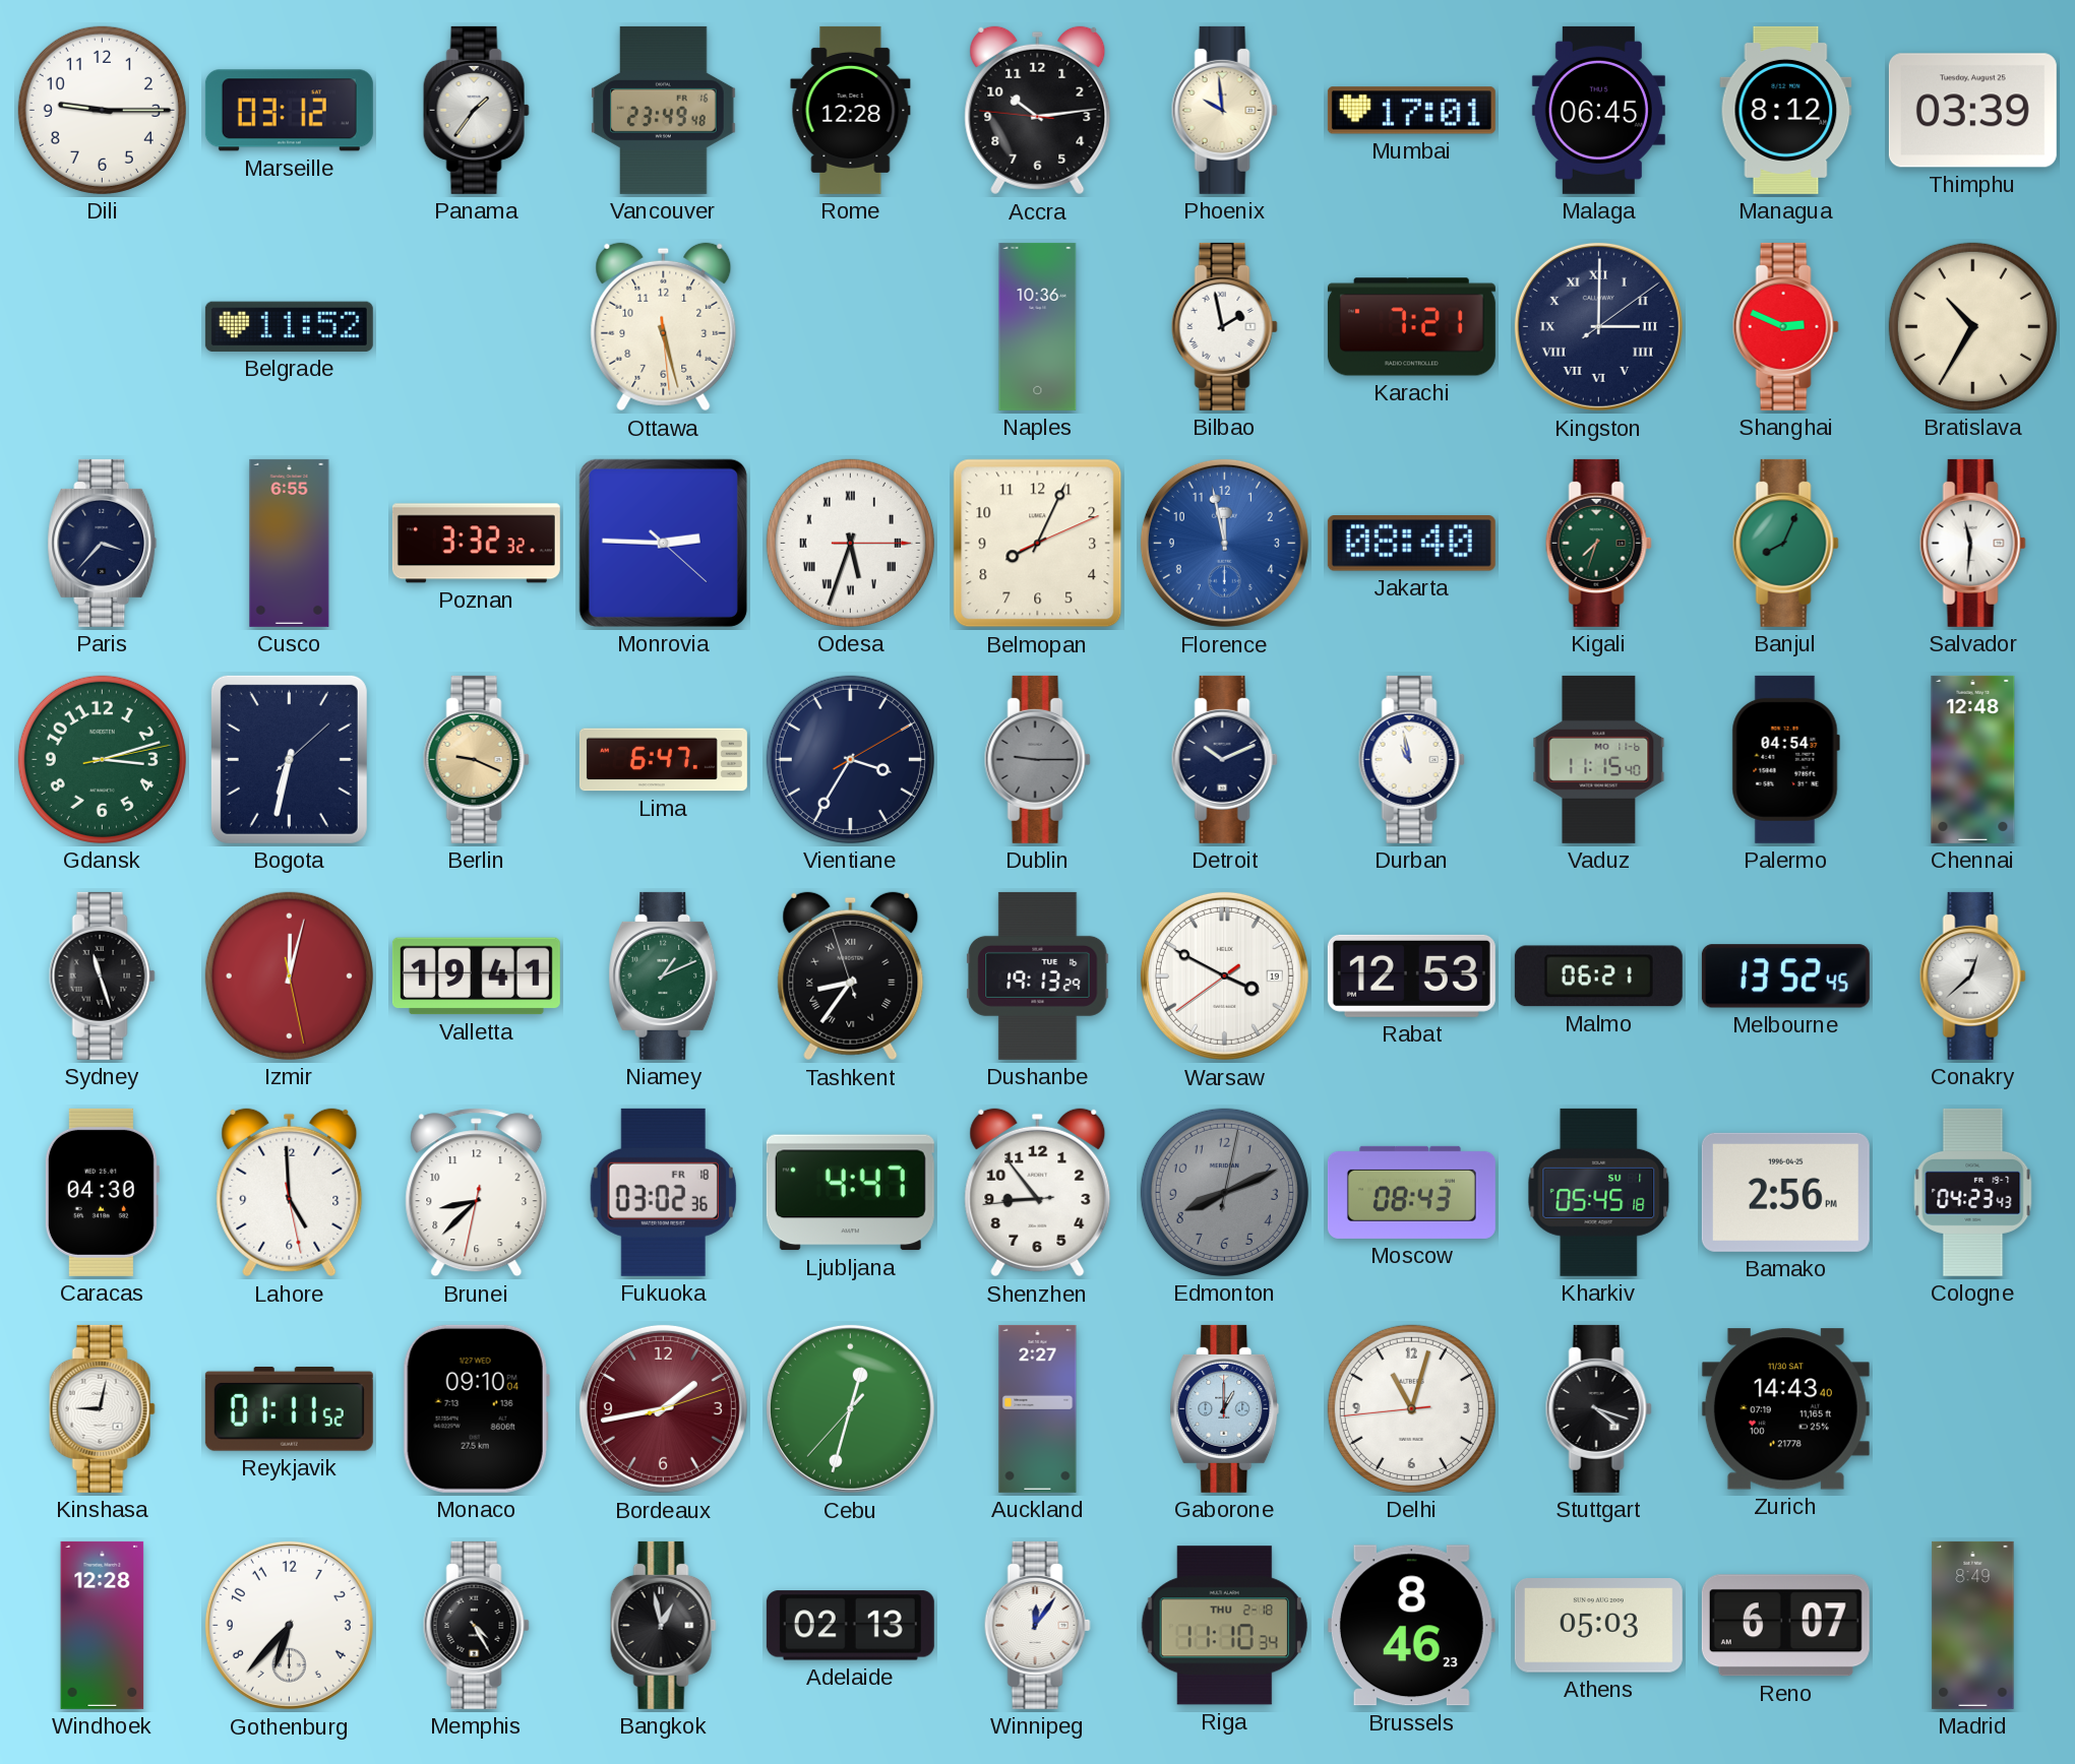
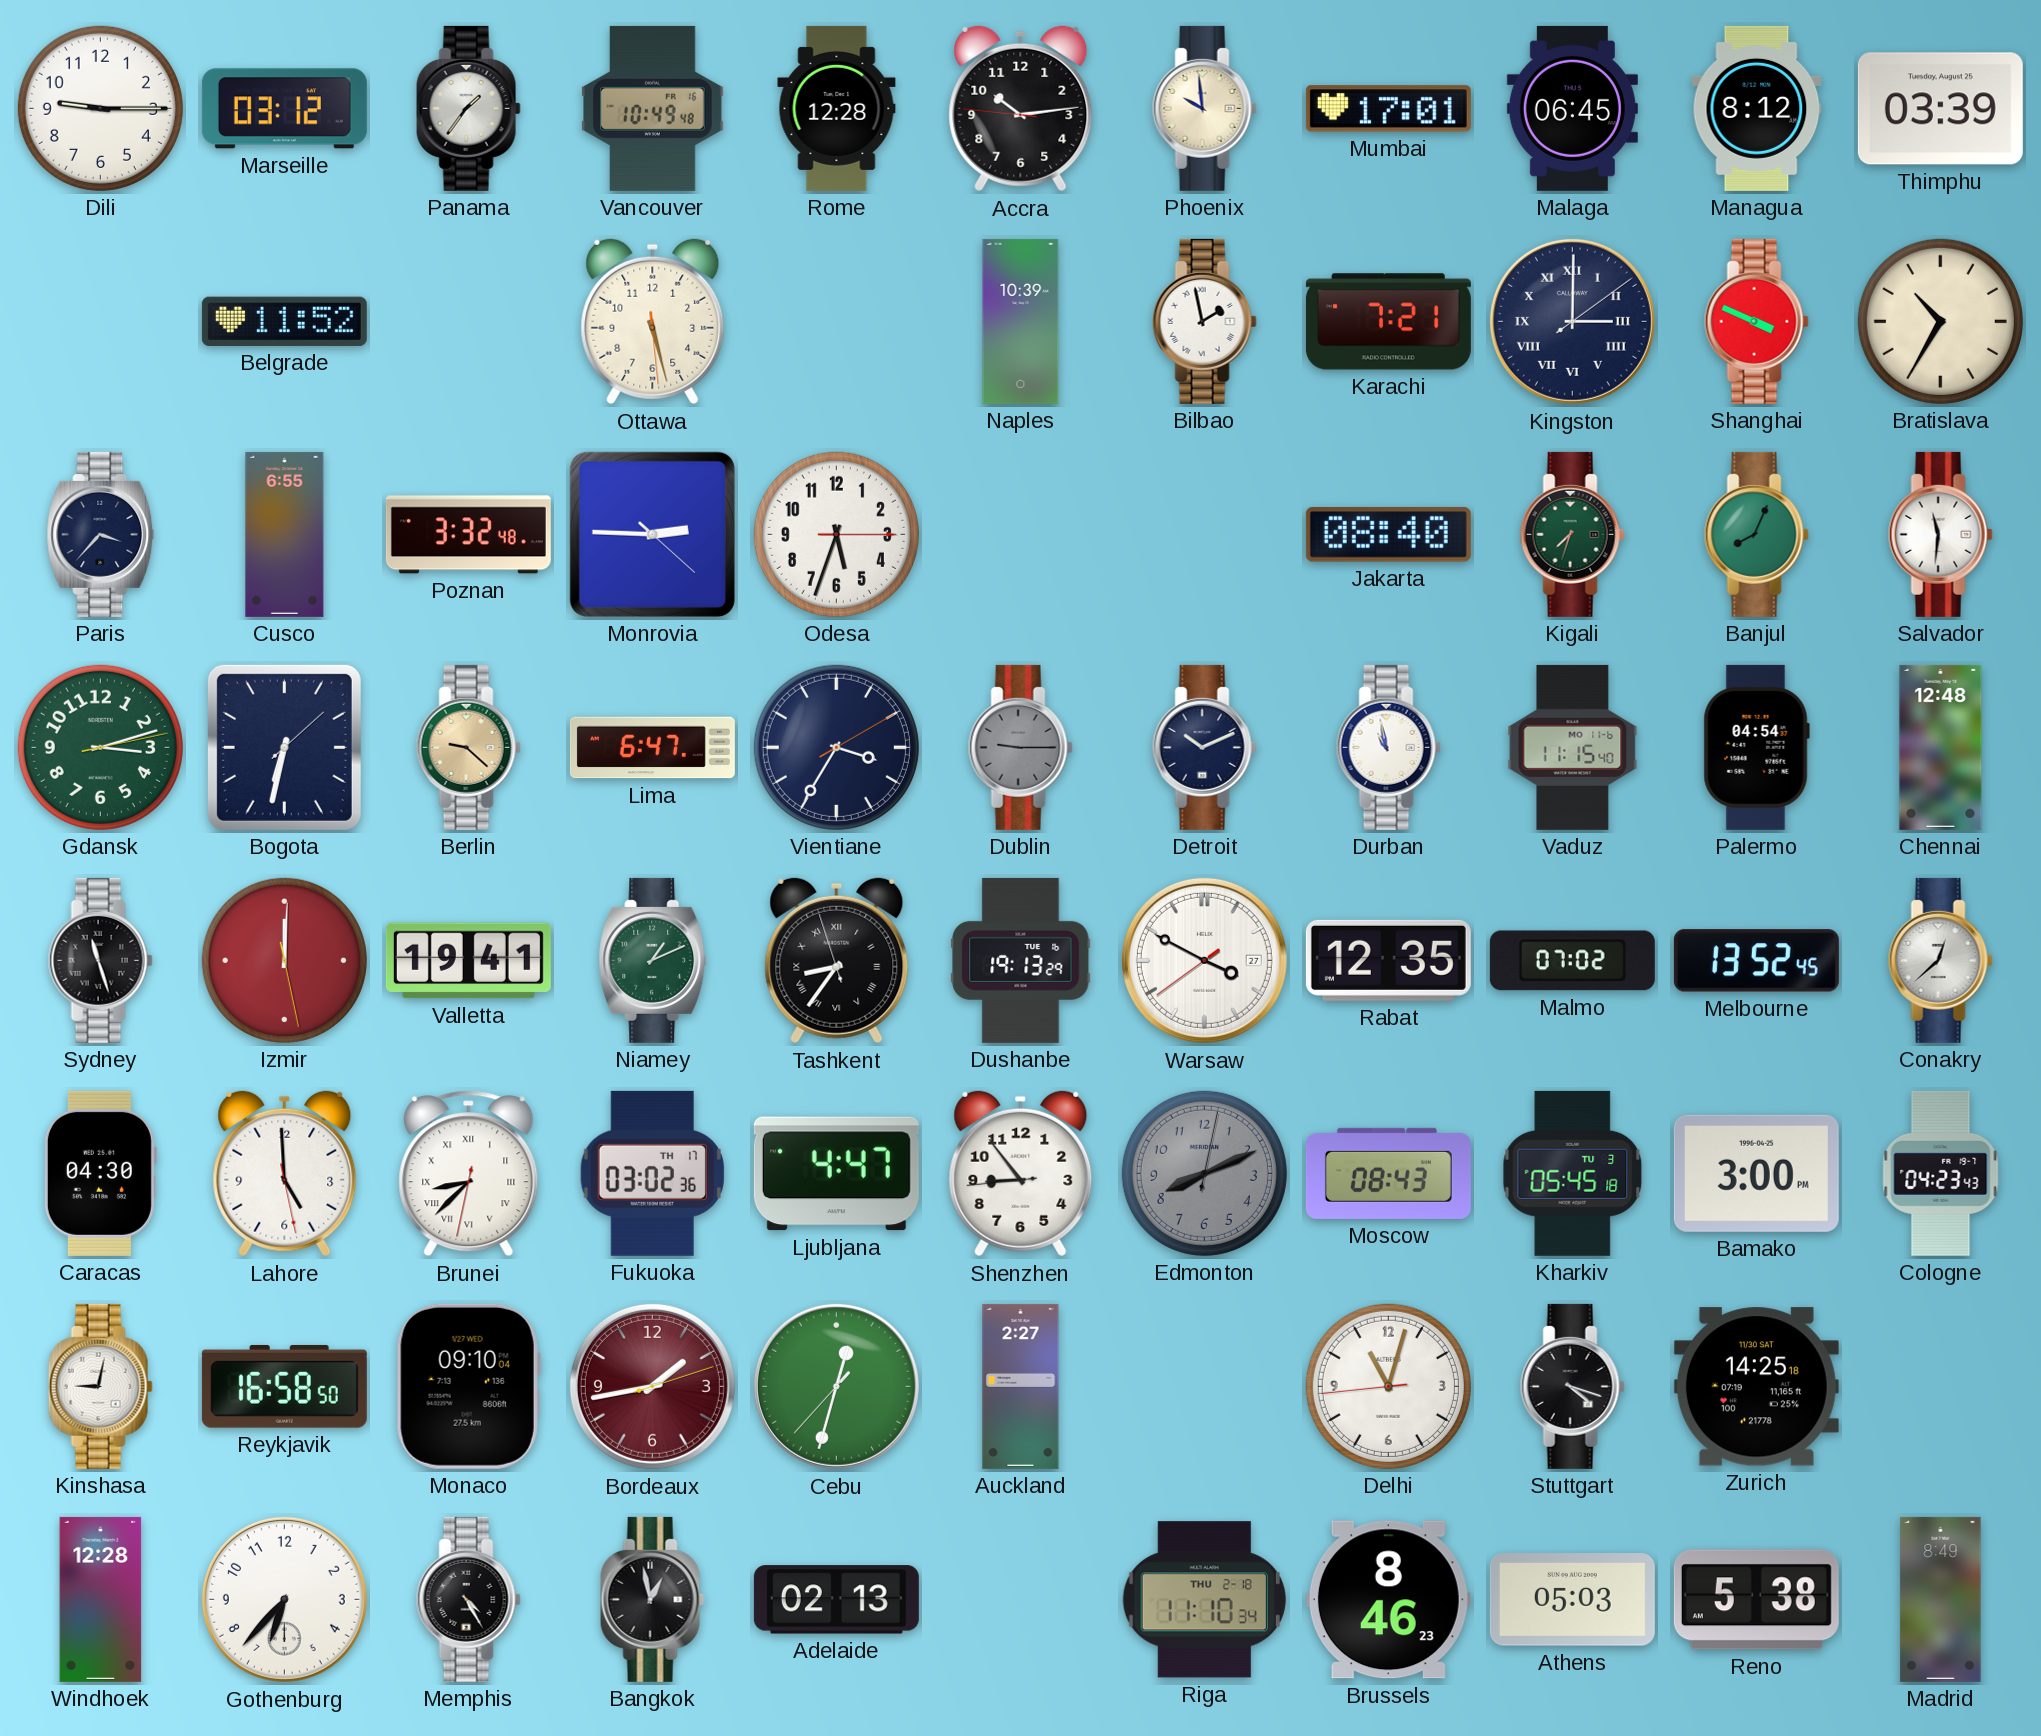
Vancouver: 23:49 -> 10:49
Naples: 10:36 -> 10:39
Shanghai: 2:49 -> 3:49
Poznan: 3:32:32 -> 3:32:48
Odesa numerals: Roman -> Arabic
Belmopan: 8:04 -> none
Florence: 11:58 -> none
Berlin: 9:19 -> 9:22
Izmir: 12:02 -> 12:00
Warsaw date: 19 -> 27
Rabat: 12:53 -> 12:35
Malmo: 06:21 -> 07:02
Brunei numerals: Arabic -> Roman
Fukuoka date: FR 18 -> TH 17
Kharkiv date: SU 1 -> TU 3
Bamako: 2:56 -> 3:00
Reykjavik: 01:11 -> 16:58
Gaborone: 1:00 -> none
Zurich: 14:43 -> 14:25
Winnipeg: 12:06 -> none
Reno: 6:07 -> 5:38
